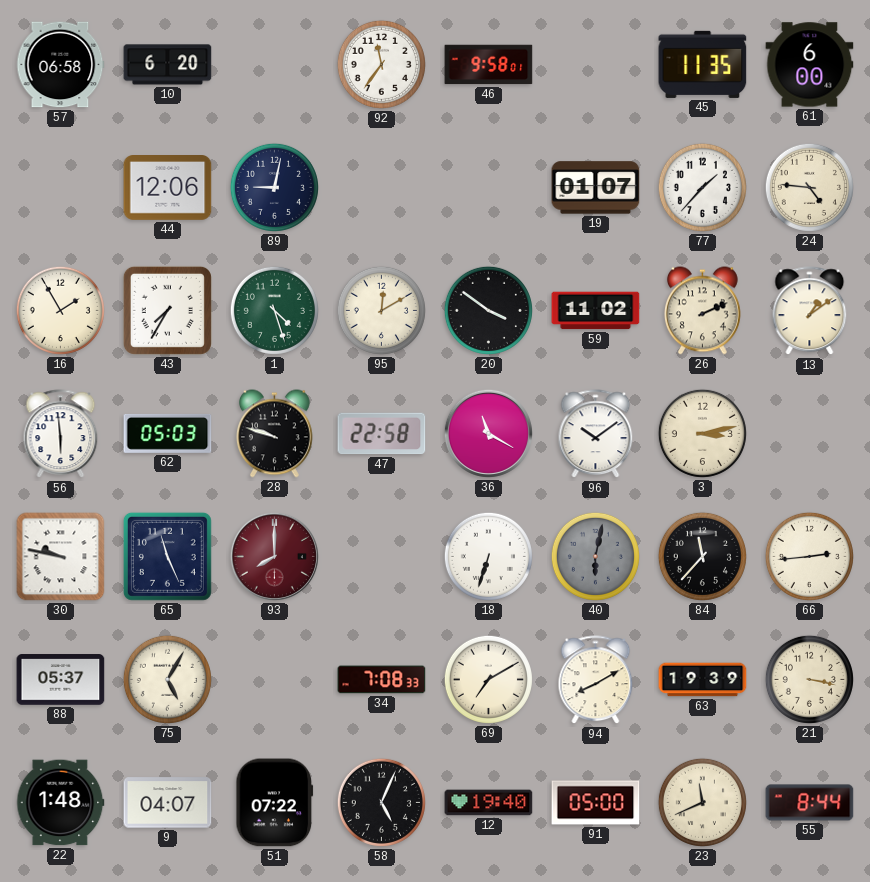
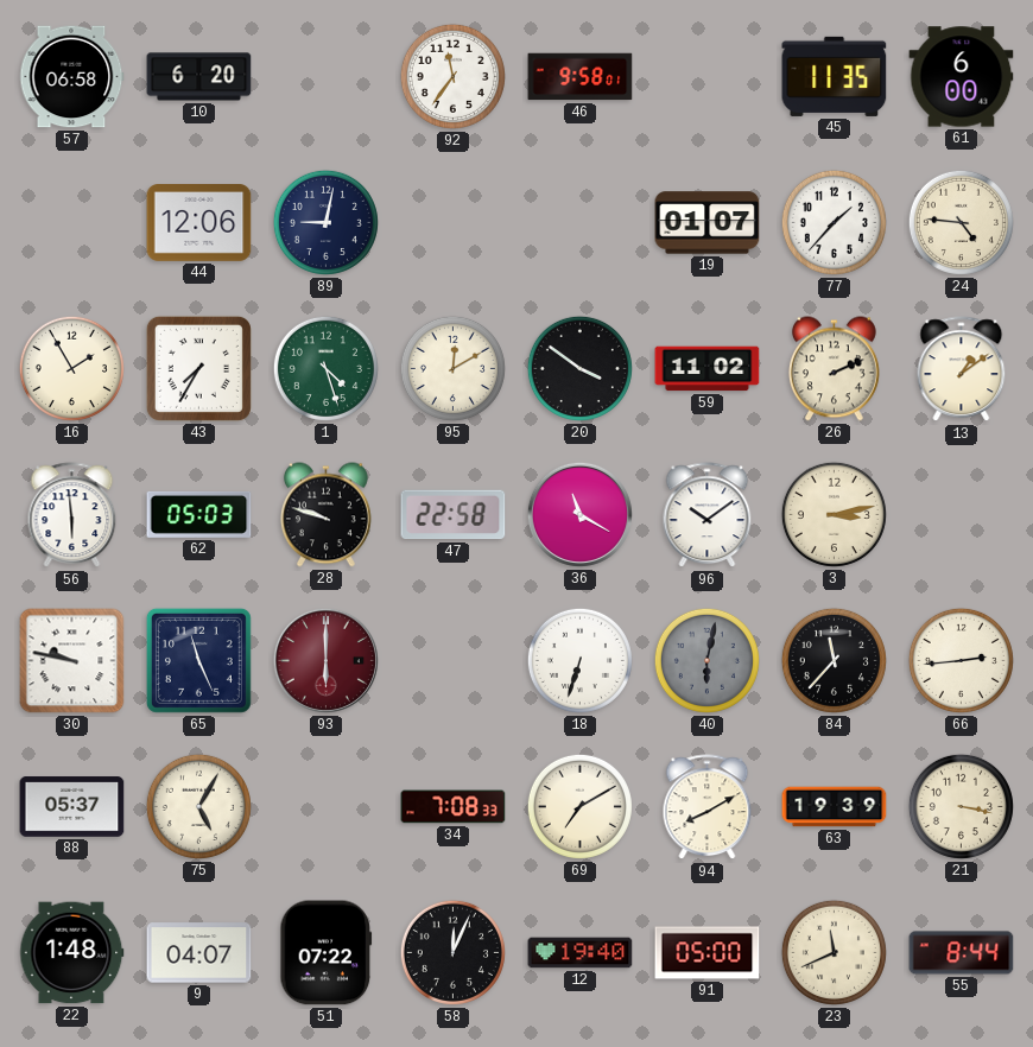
93: 8:00 -> 6:00
58: 5:04 -> 12:04
